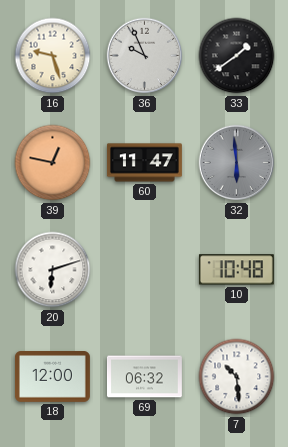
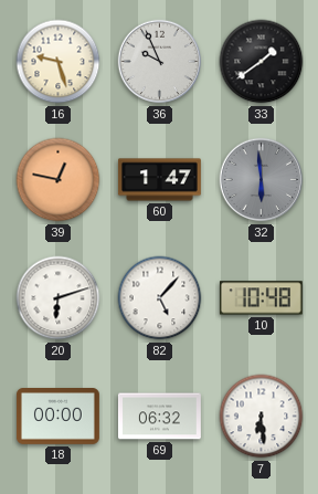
60: 11:47 -> 1:47
82: none -> 5:07
18: 12:00 -> 00:00
7: 10:29 -> 6:29
